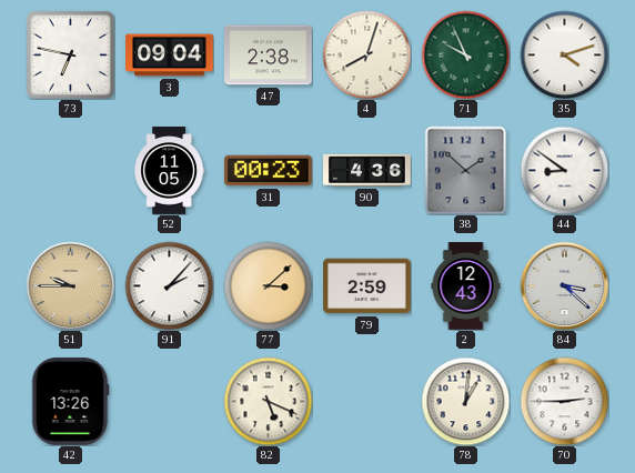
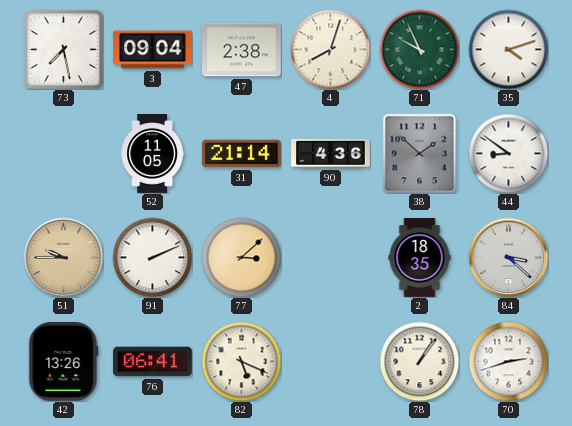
73: 6:47 -> 7:28
31: 00:23 -> 21:14
91: 2:07 -> 2:11
79: 2:59 -> none
2: 12:43 -> 18:35
76: none -> 06:41
78: 1:01 -> 1:06
70: 2:45 -> 2:42
